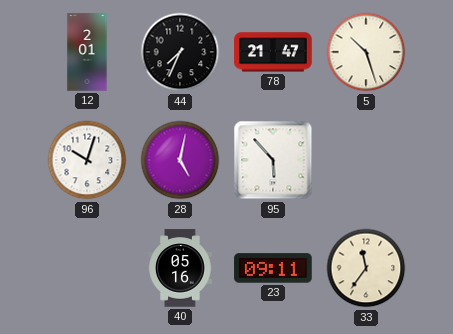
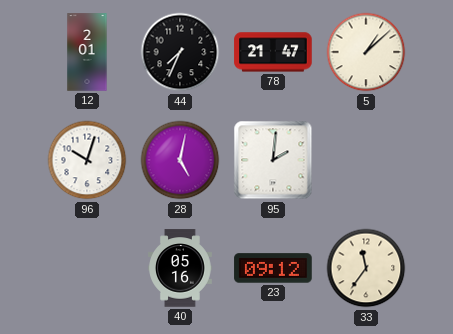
5: 10:27 -> 1:08
95: 5:53 -> 2:01
23: 09:11 -> 09:12
